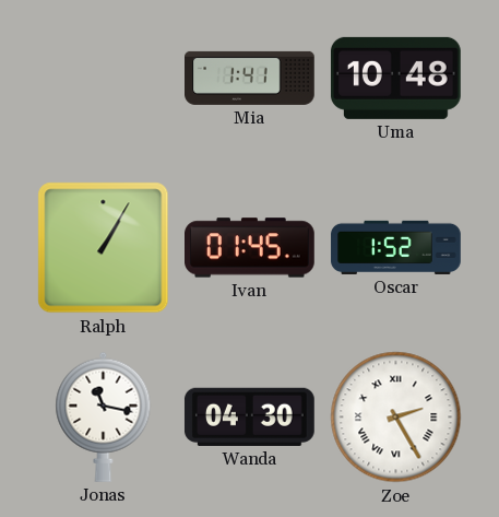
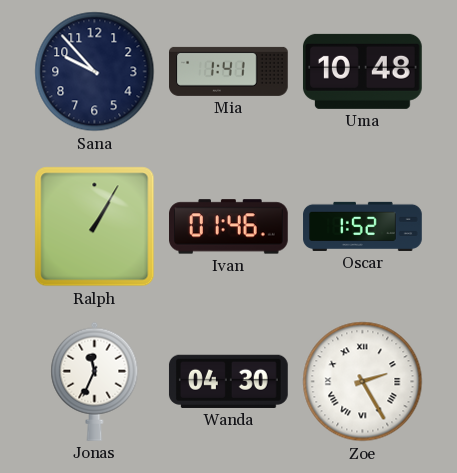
Sana: none -> 9:53
Ivan: 01:45 -> 01:46
Jonas: 11:17 -> 11:34
